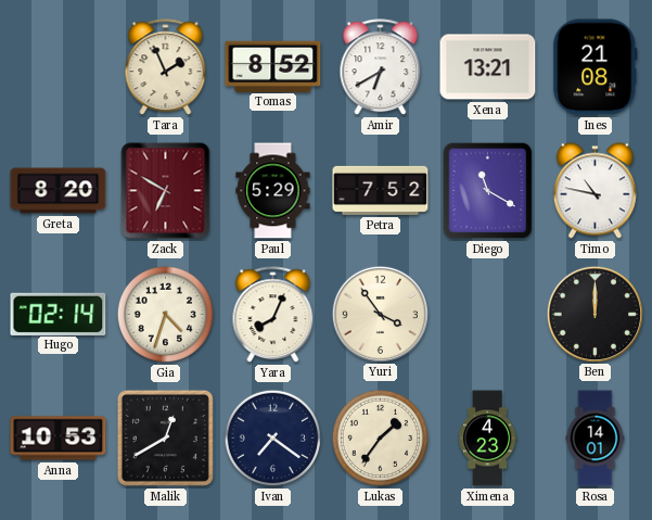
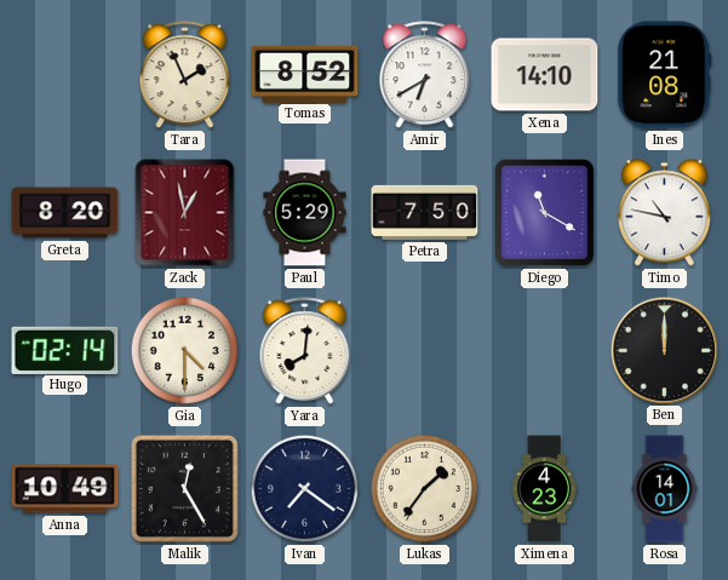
Xena: 13:21 -> 14:10
Zack: 6:50 -> 12:58
Petra: 7:52 -> 7:50
Gia: 4:33 -> 4:30
Yara: 8:04 -> 8:01
Yuri: 3:54 -> none
Anna: 10:53 -> 10:49
Malik: 12:40 -> 12:25
